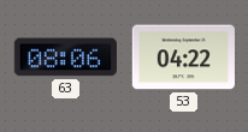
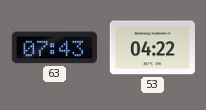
63: 08:06 -> 07:43
